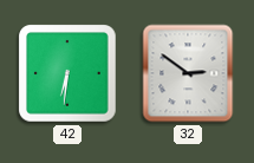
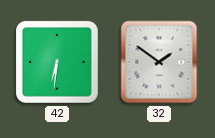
32: 2:51 -> 1:51
